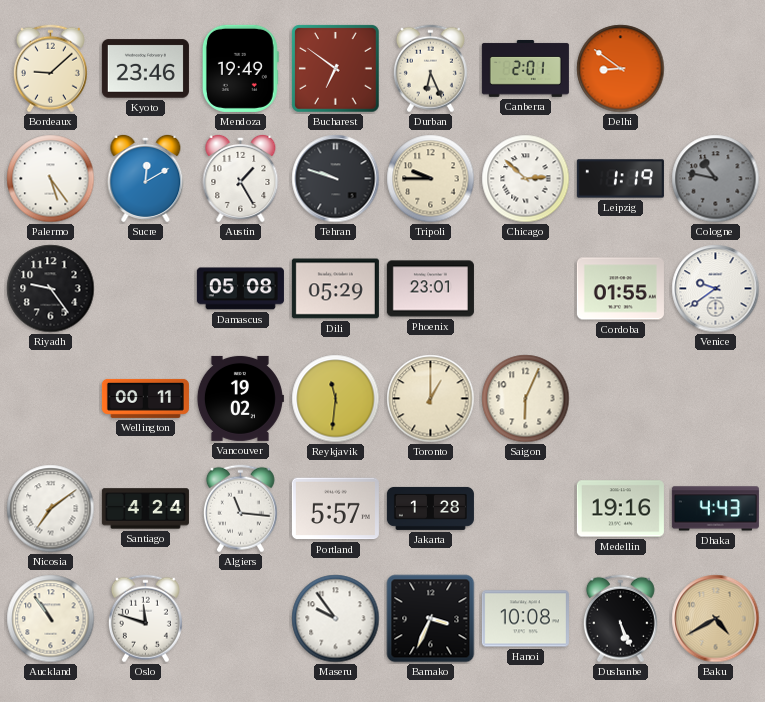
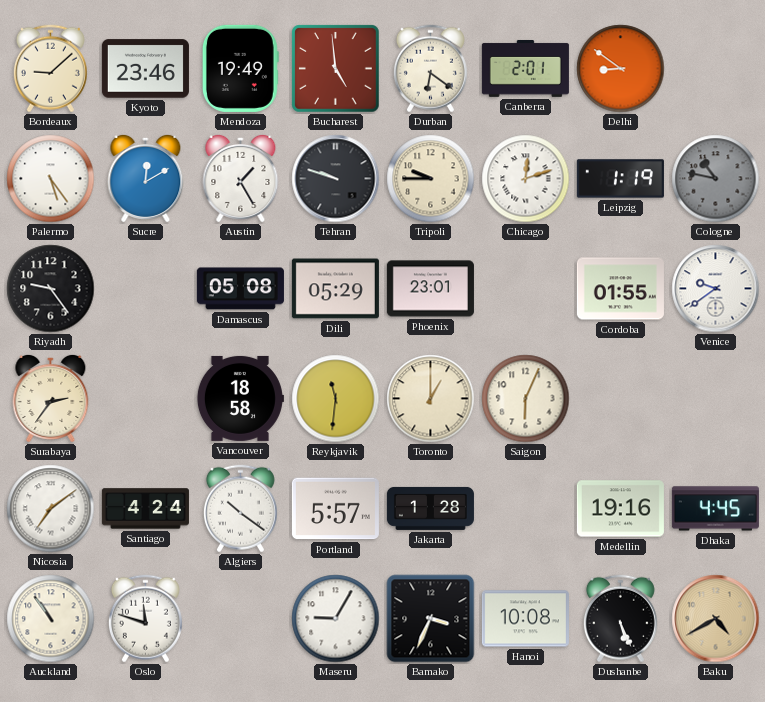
Bucharest: 6:51 -> 4:59
Durban: 6:26 -> 6:21
Chicago: 2:52 -> 12:12
Surabaya: none -> 2:36
Wellington: 00:11 -> none
Vancouver: 19:02 -> 18:58
Algiers: 11:16 -> 10:21
Dhaka: 4:43 -> 4:45
Maseru: 9:54 -> 9:05
